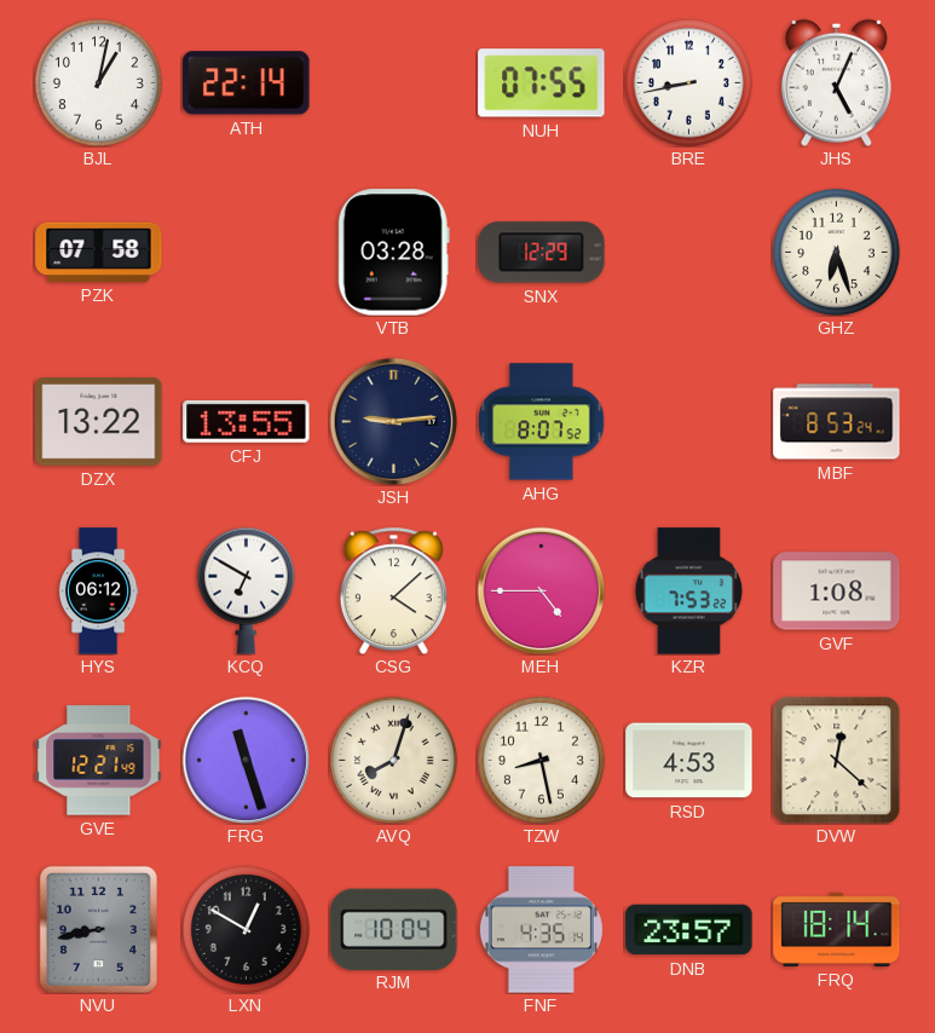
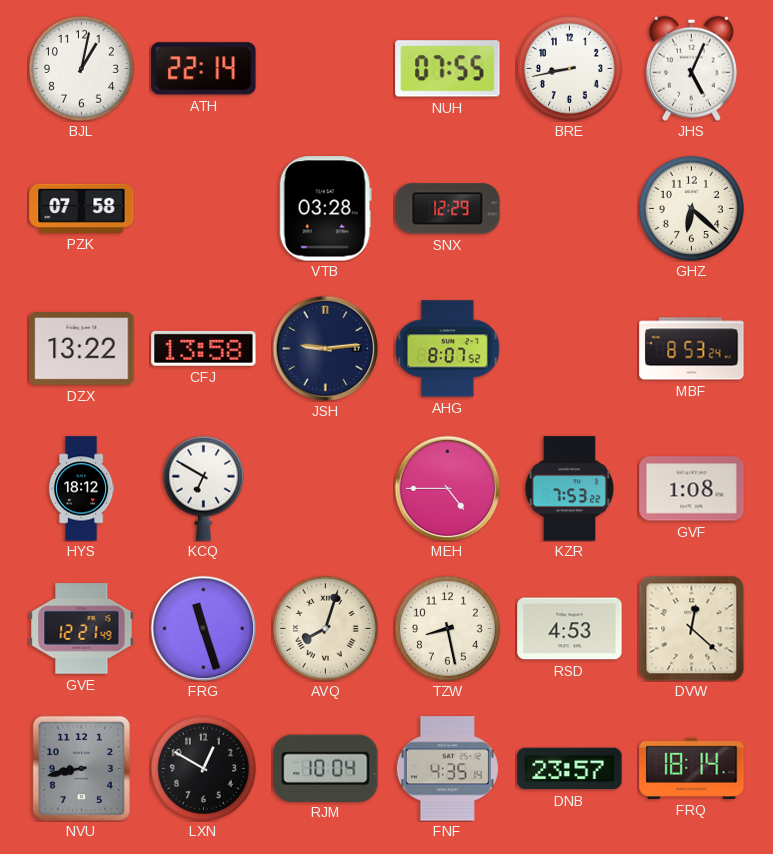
GHZ: 6:27 -> 6:22
CFJ: 13:55 -> 13:58
HYS: 06:12 -> 18:12
CSG: 4:08 -> none
